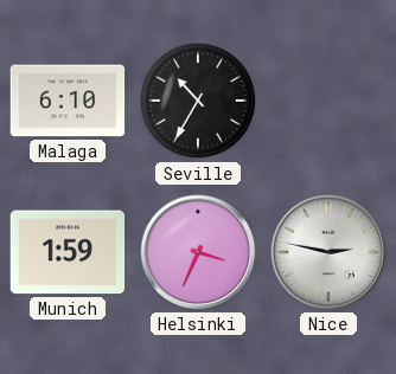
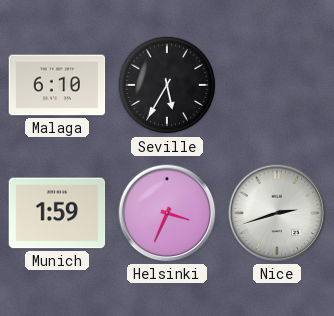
Seville: 10:35 -> 5:35
Nice: 2:47 -> 2:42
